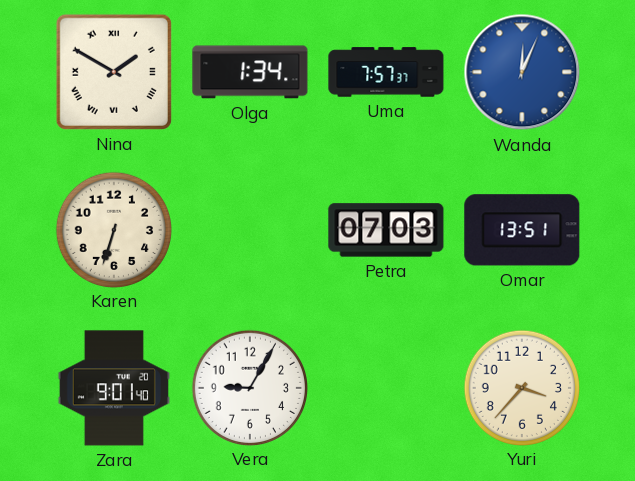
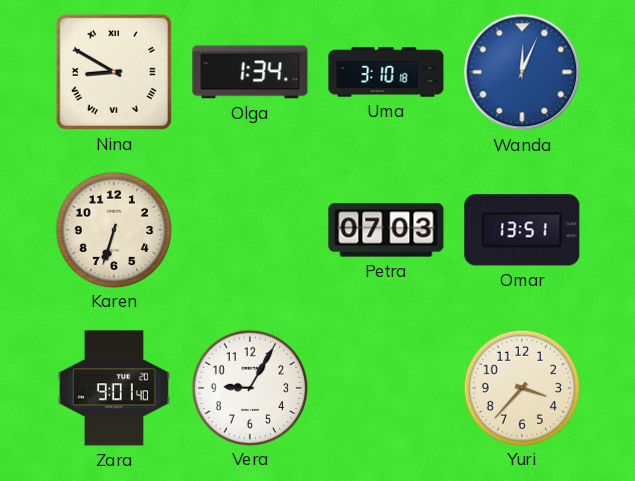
Nina: 1:50 -> 8:50
Uma: 7:57 -> 3:10
